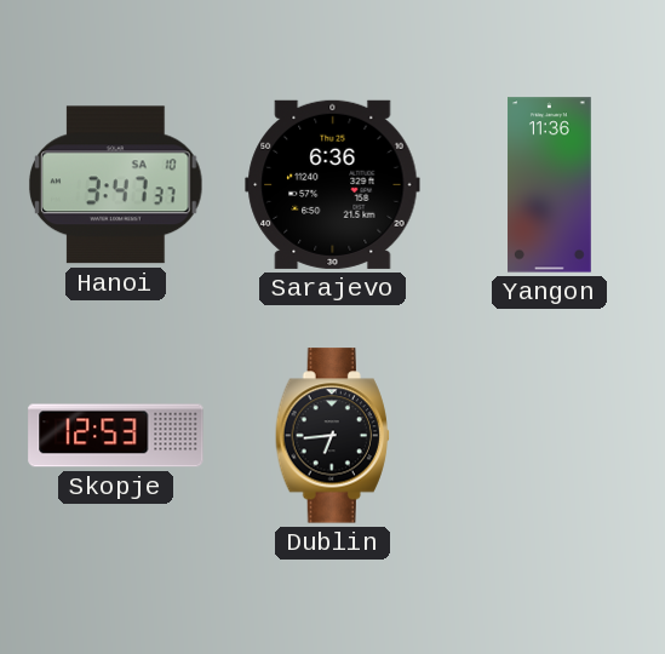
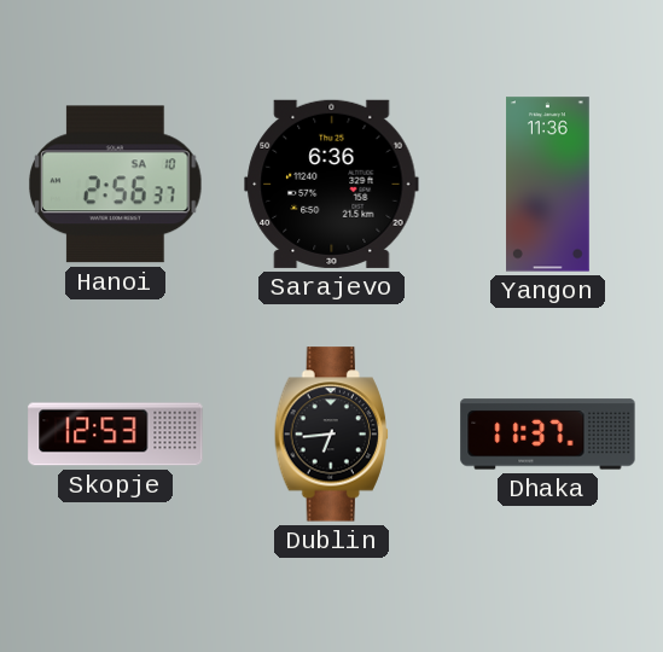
Hanoi: 3:47 -> 2:56
Dhaka: none -> 11:37
